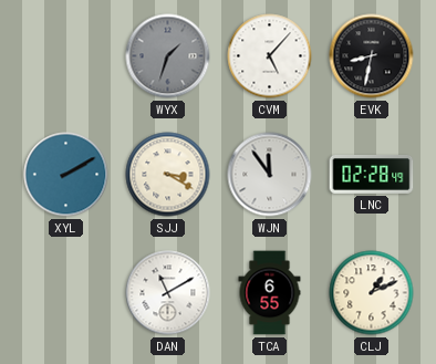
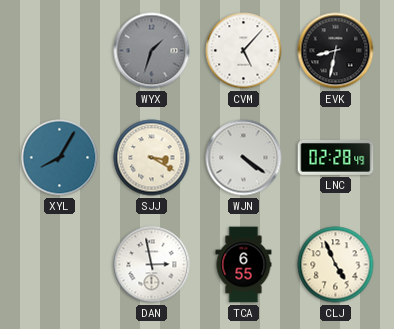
XYL: 2:10 -> 8:05
WJN: 11:54 -> 4:21
DAN: 11:10 -> 2:58
CLJ: 1:11 -> 4:56
